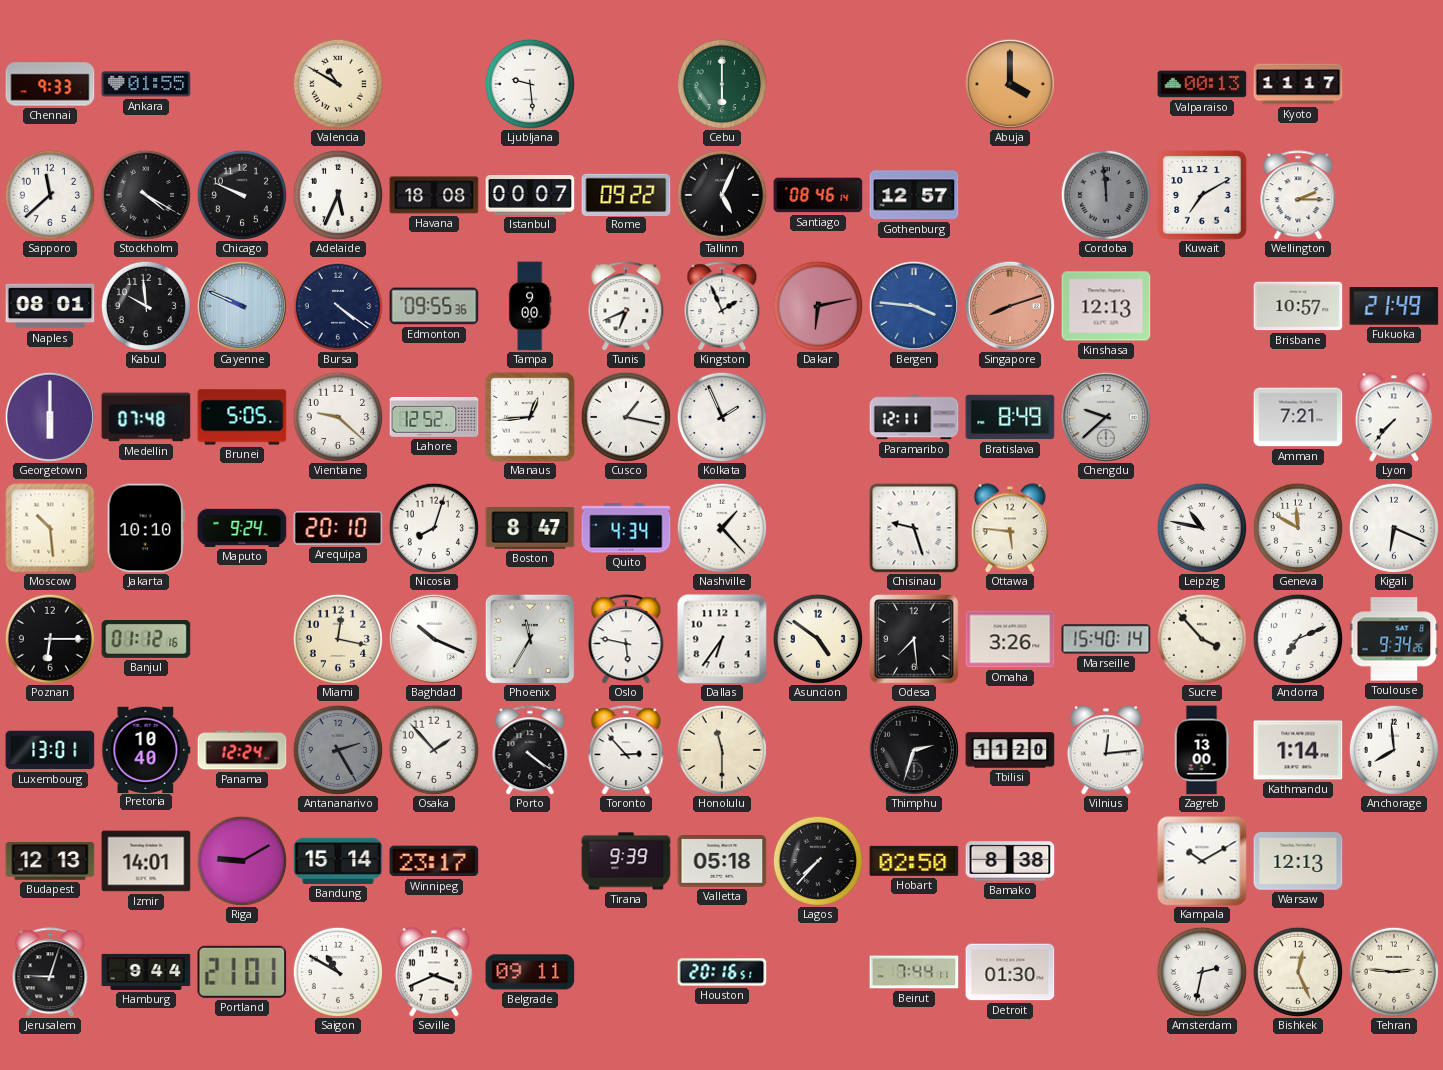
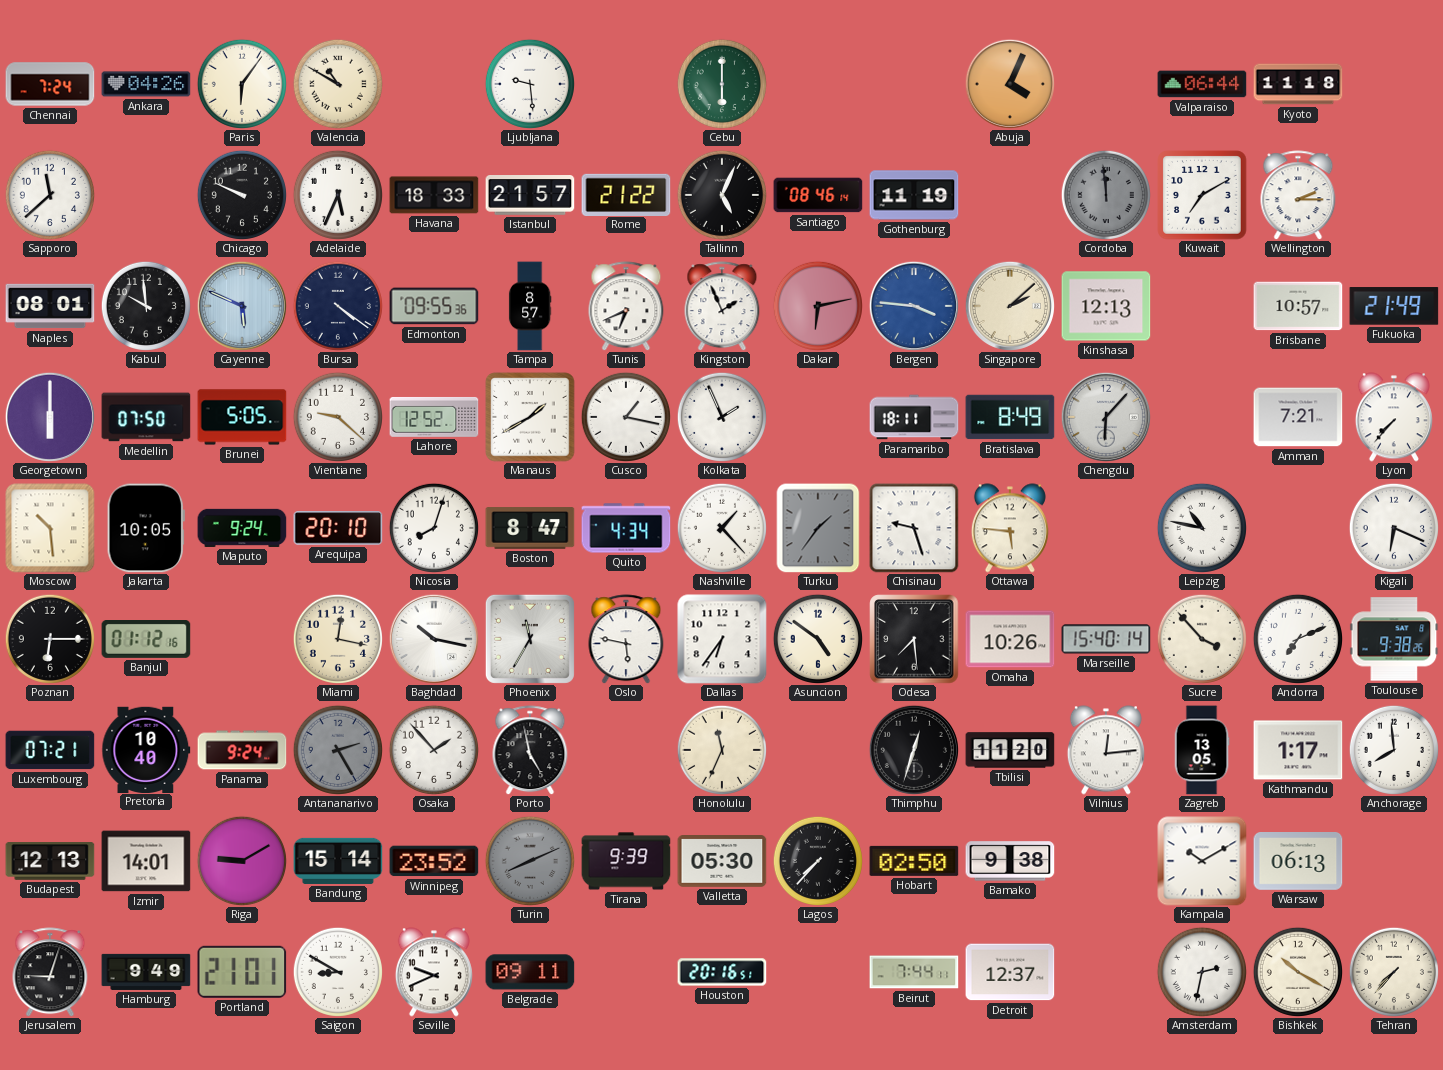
Chennai: 9:33 -> 7:24
Ankara: 01:55 -> 04:26
Paris: none -> 6:06
Abuja: 4:00 -> 4:04
Valparaiso: 00:13 -> 06:44
Kyoto: 11:17 -> 11:18
Stockholm: 4:20 -> none
Havana: 18:08 -> 18:33
Istanbul: 00:07 -> 21:57
Rome: 09:22 -> 21:22
Gothenburg: 12:57 -> 11:19
Cayenne: 9:49 -> 5:49
Tampa: 9:00 -> 8:57
Singapore: 8:12 -> 2:08
Singapore dial: salmon -> cream
Medellin: 07:48 -> 07:50
Manaus: 12:44 -> 1:40
Paramaribo: 12:11 -> 18:11
Chengdu: 9:38 -> 6:07
Jakarta: 10:10 -> 10:05
Turku: none -> 1:36
Geneva: 11:50 -> none
Baghdad: 10:19 -> 10:17
Omaha: 3:26 -> 10:26
Toulouse: 9:34 -> 9:38
Luxembourg: 13:01 -> 07:21
Panama: 12:24 -> 9:24
Porto: 4:21 -> 4:58
Toronto: 2:53 -> none
Honolulu: 11:30 -> 11:34
Thimphu: 2:33 -> 12:33
Zagreb: 13:00 -> 13:05
Kathmandu: 1:14 -> 1:17
Winnipeg: 23:17 -> 23:52
Turin: none -> 8:11
Valletta: 05:18 -> 05:30
Bamako: 8:38 -> 9:38
Warsaw: 12:13 -> 06:13
Hamburg: 9:44 -> 9:49
Saigon: 10:50 -> 8:50
Seville: 3:41 -> 9:41
Detroit: 01:30 -> 12:37
Bishkek: 12:26 -> 10:20
Tehran: 2:46 -> 7:37
